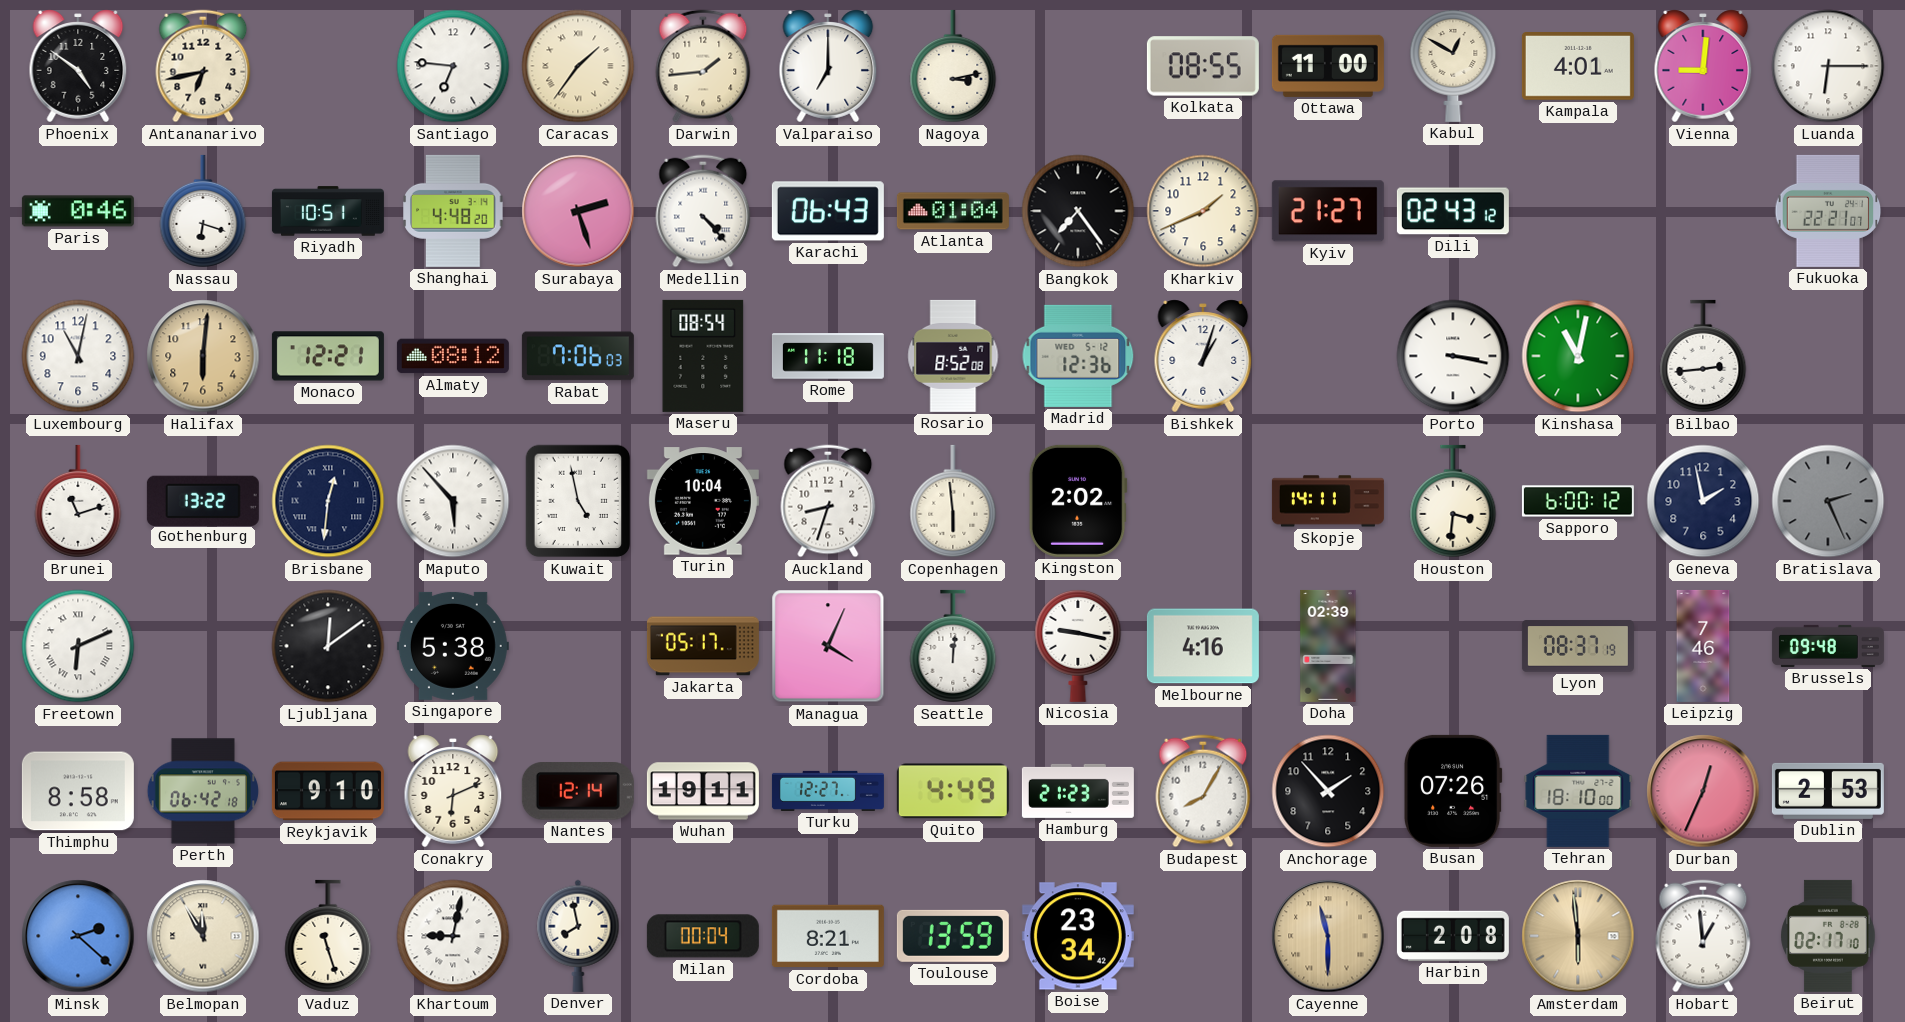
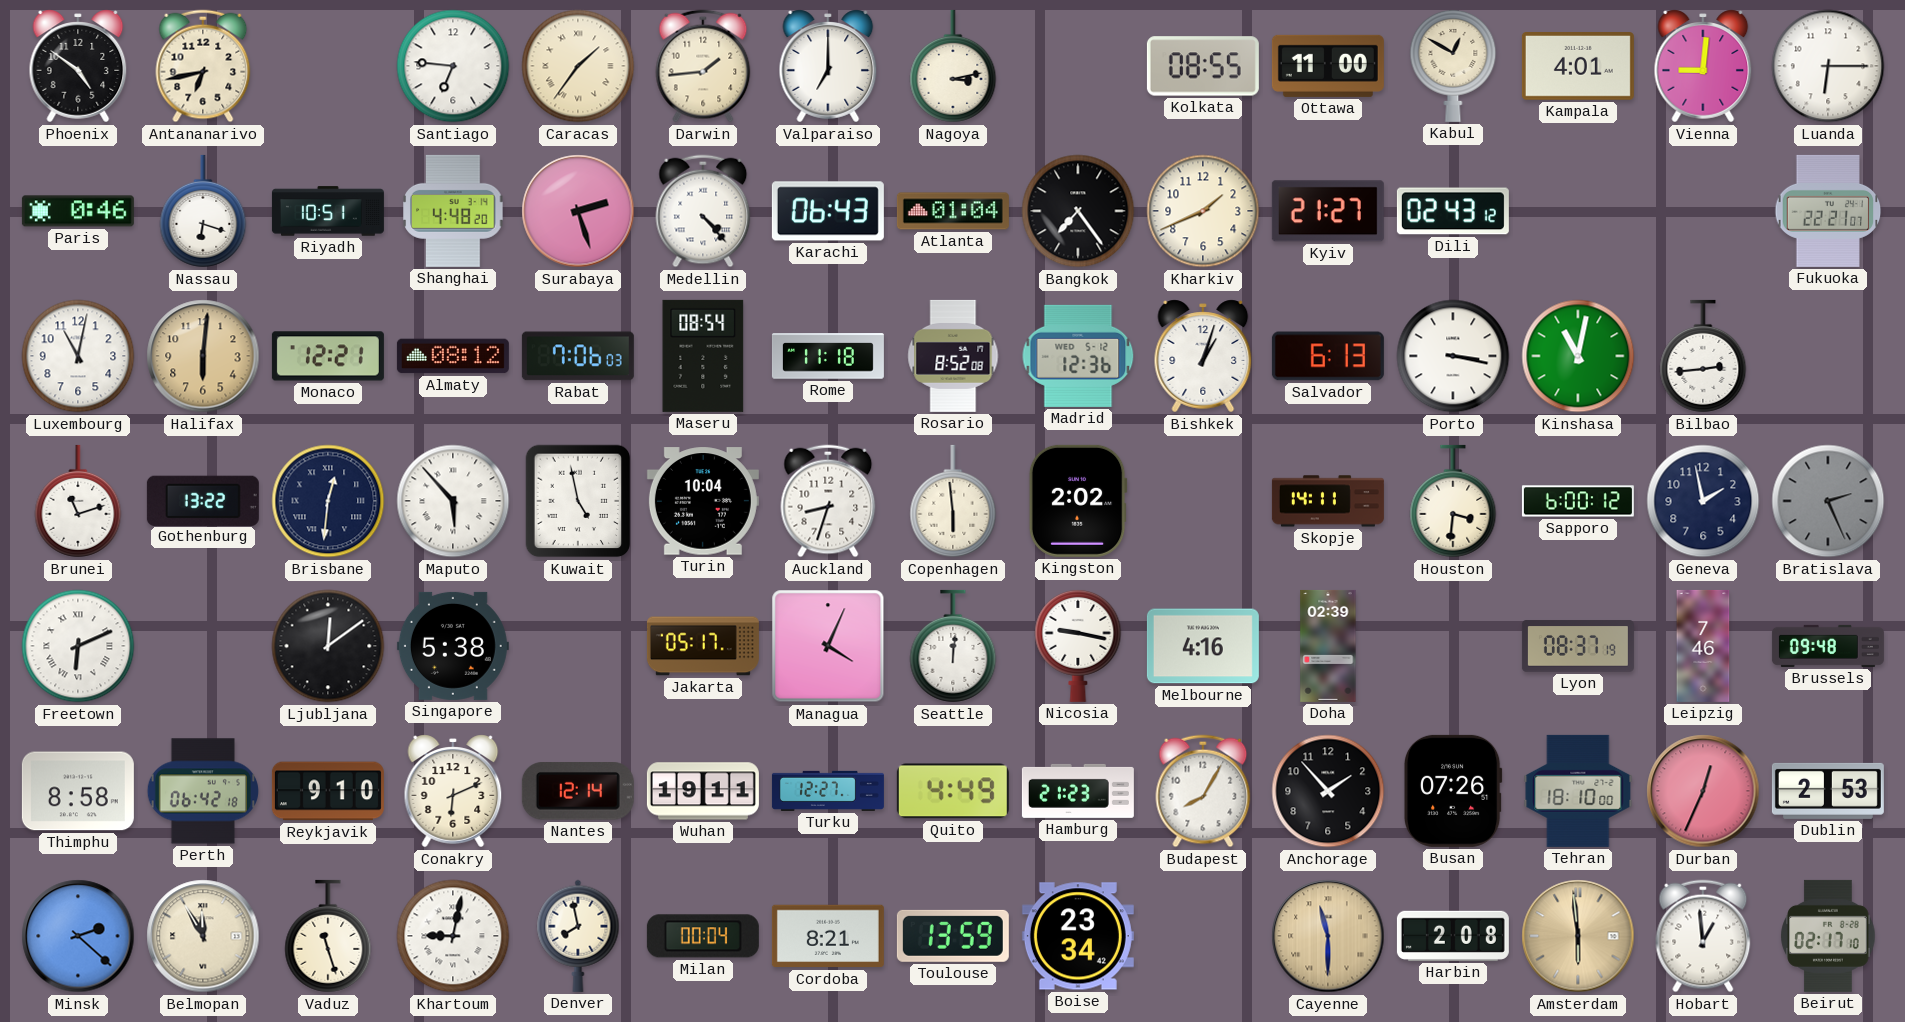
Salvador: none -> 6:13
